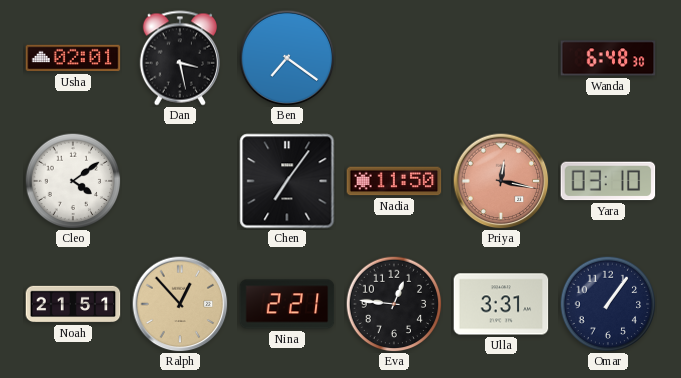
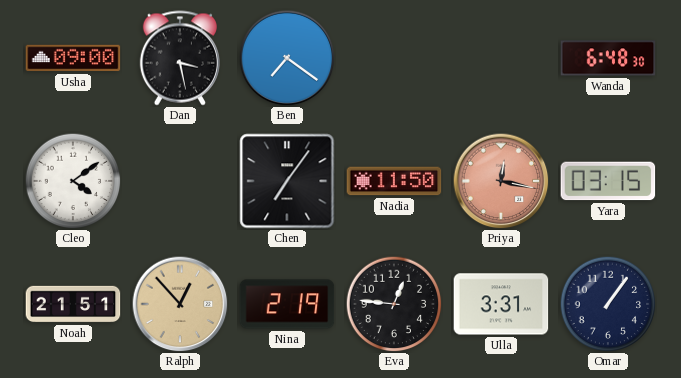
Usha: 02:01 -> 09:00
Yara: 03:10 -> 03:15
Nina: 2:21 -> 2:19
